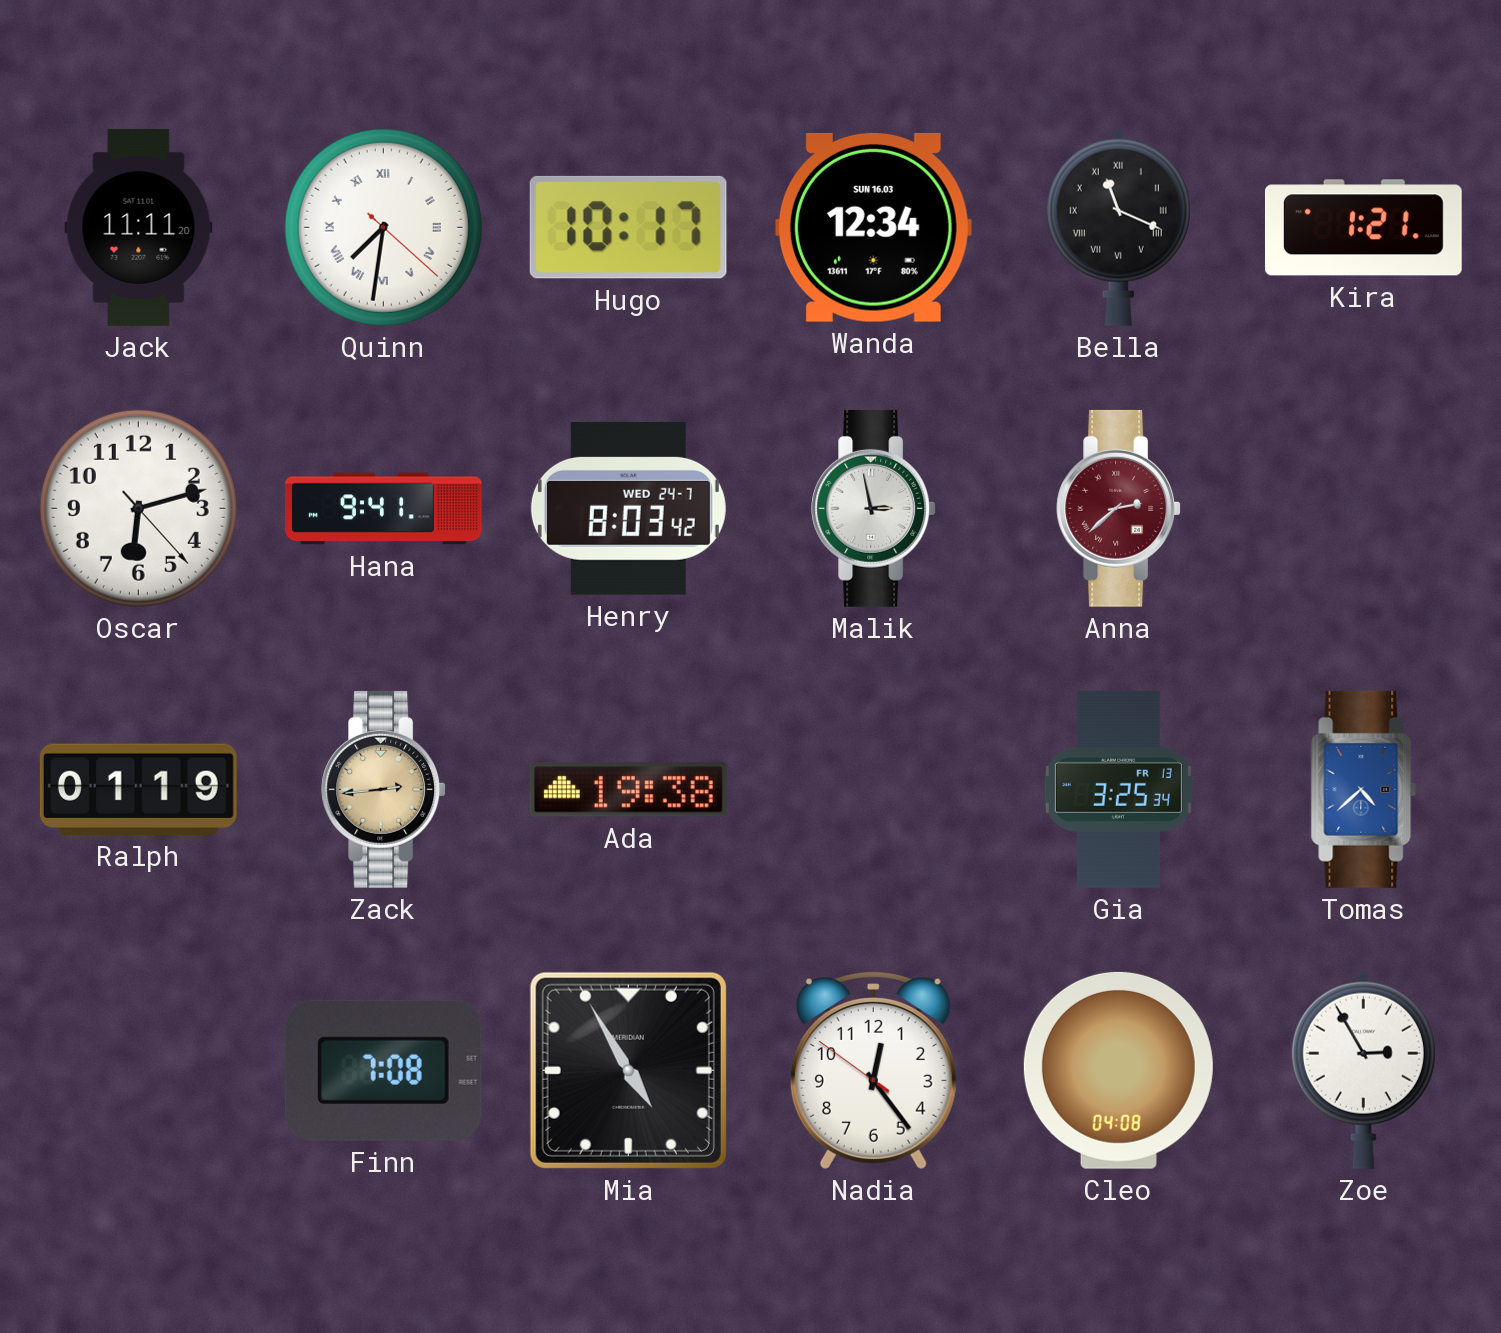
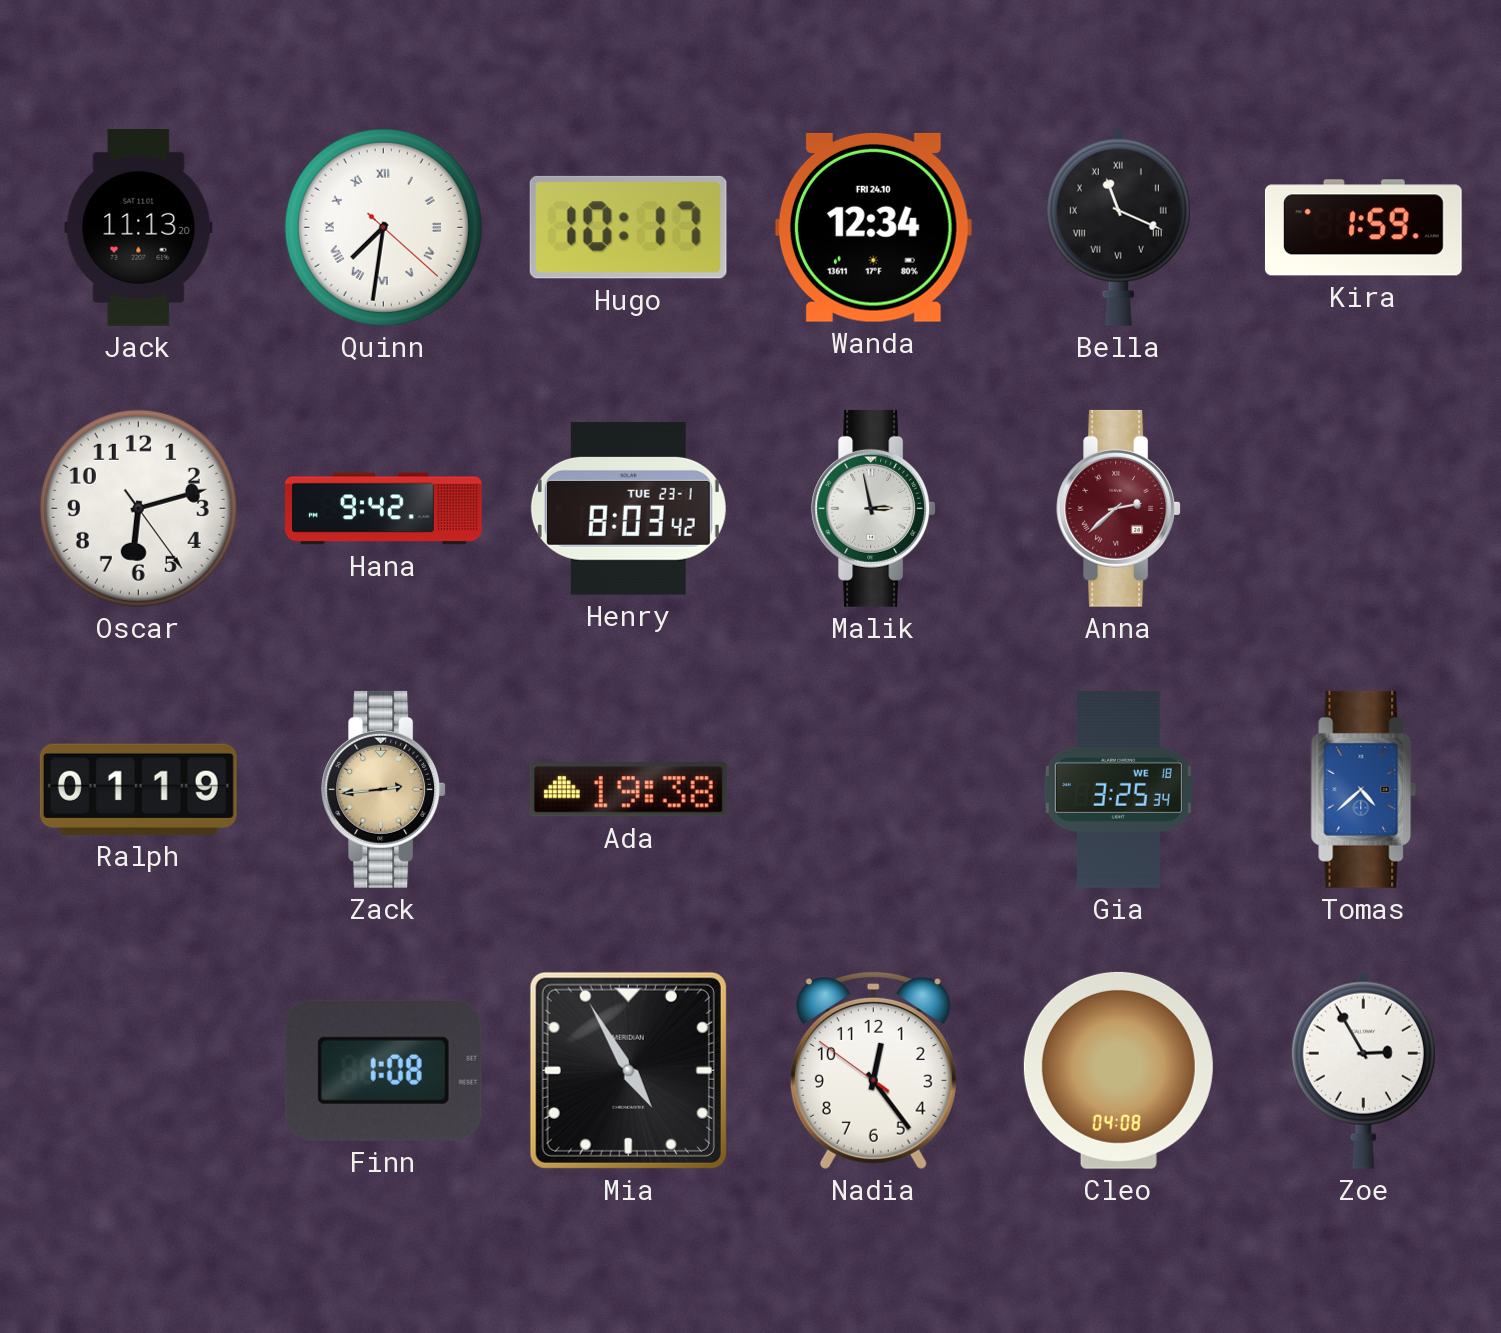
Jack: 11:11 -> 11:13
Wanda date: SUN 16.03 -> FRI 24.10
Kira: 1:21 -> 1:59
Oscar: 6:12:23 -> 6:12:24
Hana: 9:41 -> 9:42
Henry date: WED 24-7 -> TUE 23-1
Gia date: FR 13 -> WE 18
Finn: 7:08 -> 1:08
